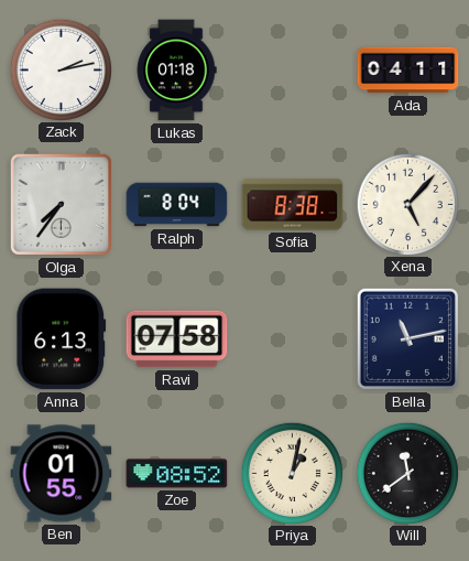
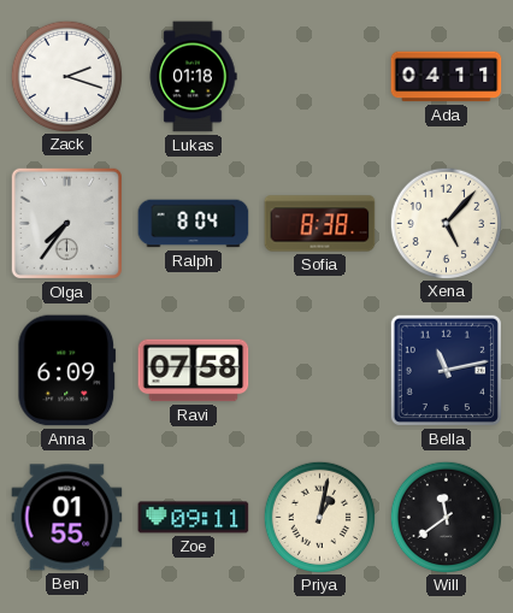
Zack: 2:13 -> 2:18
Anna: 6:13 -> 6:09
Zoe: 08:52 -> 09:11
